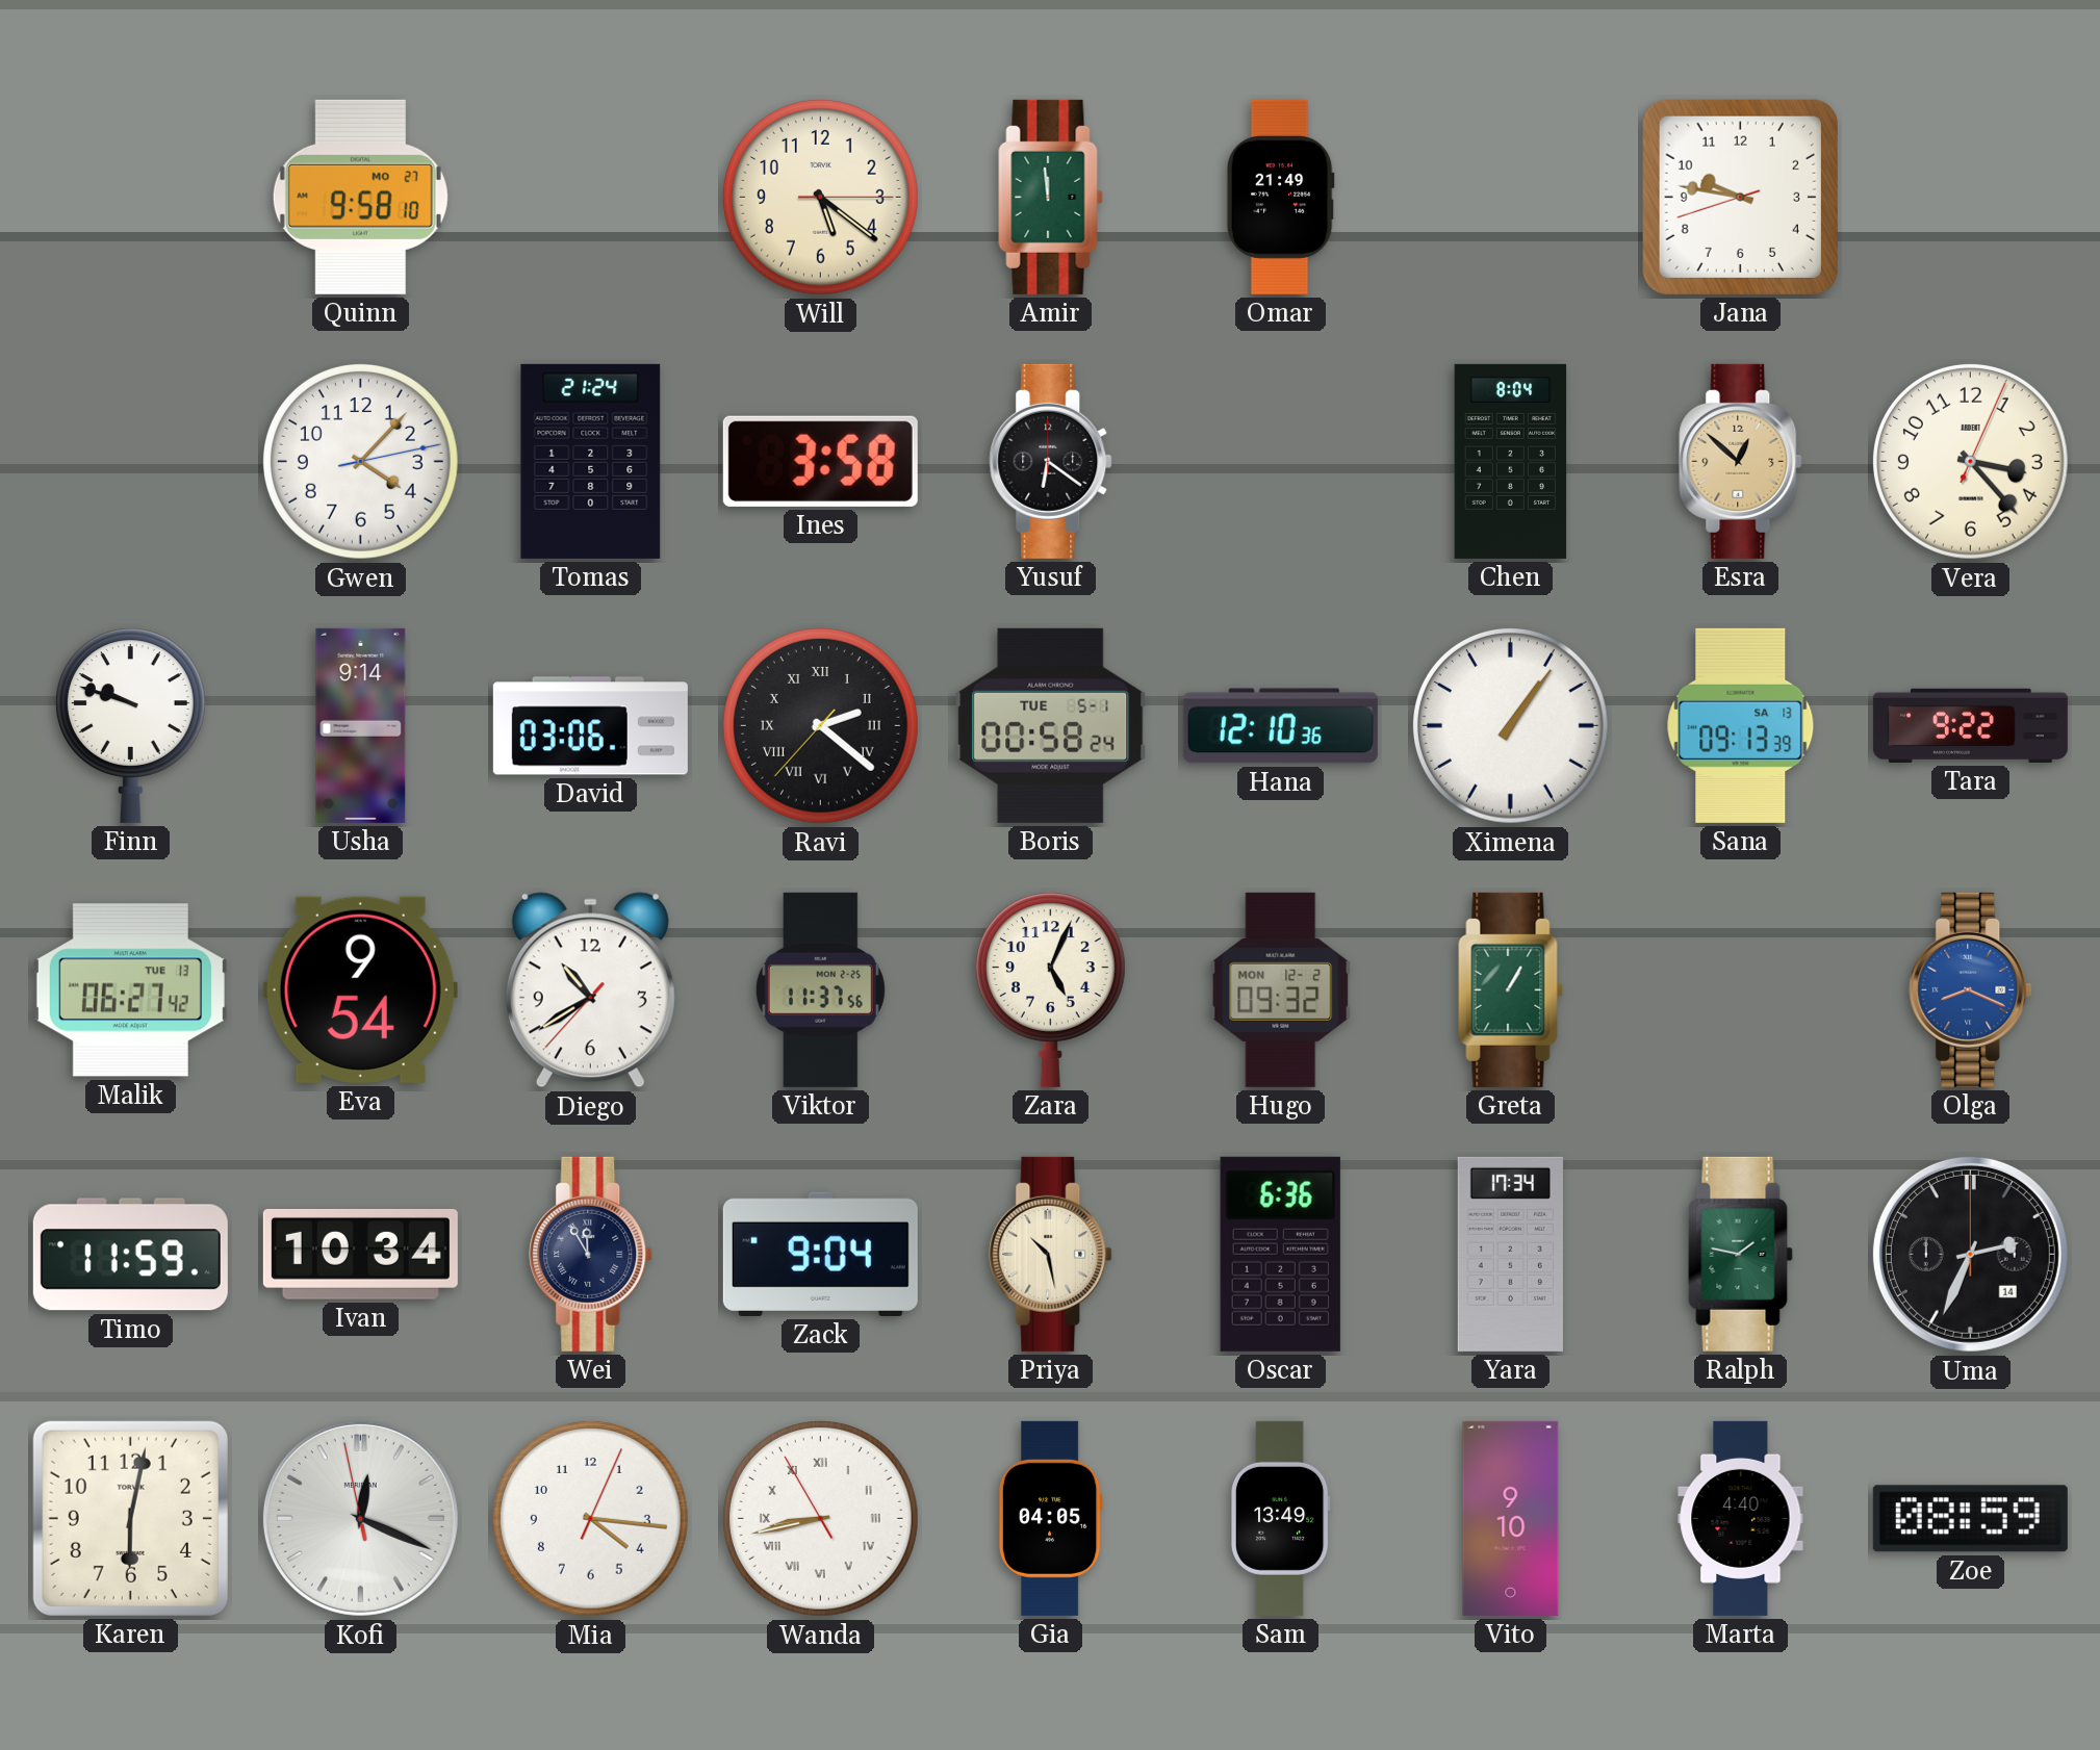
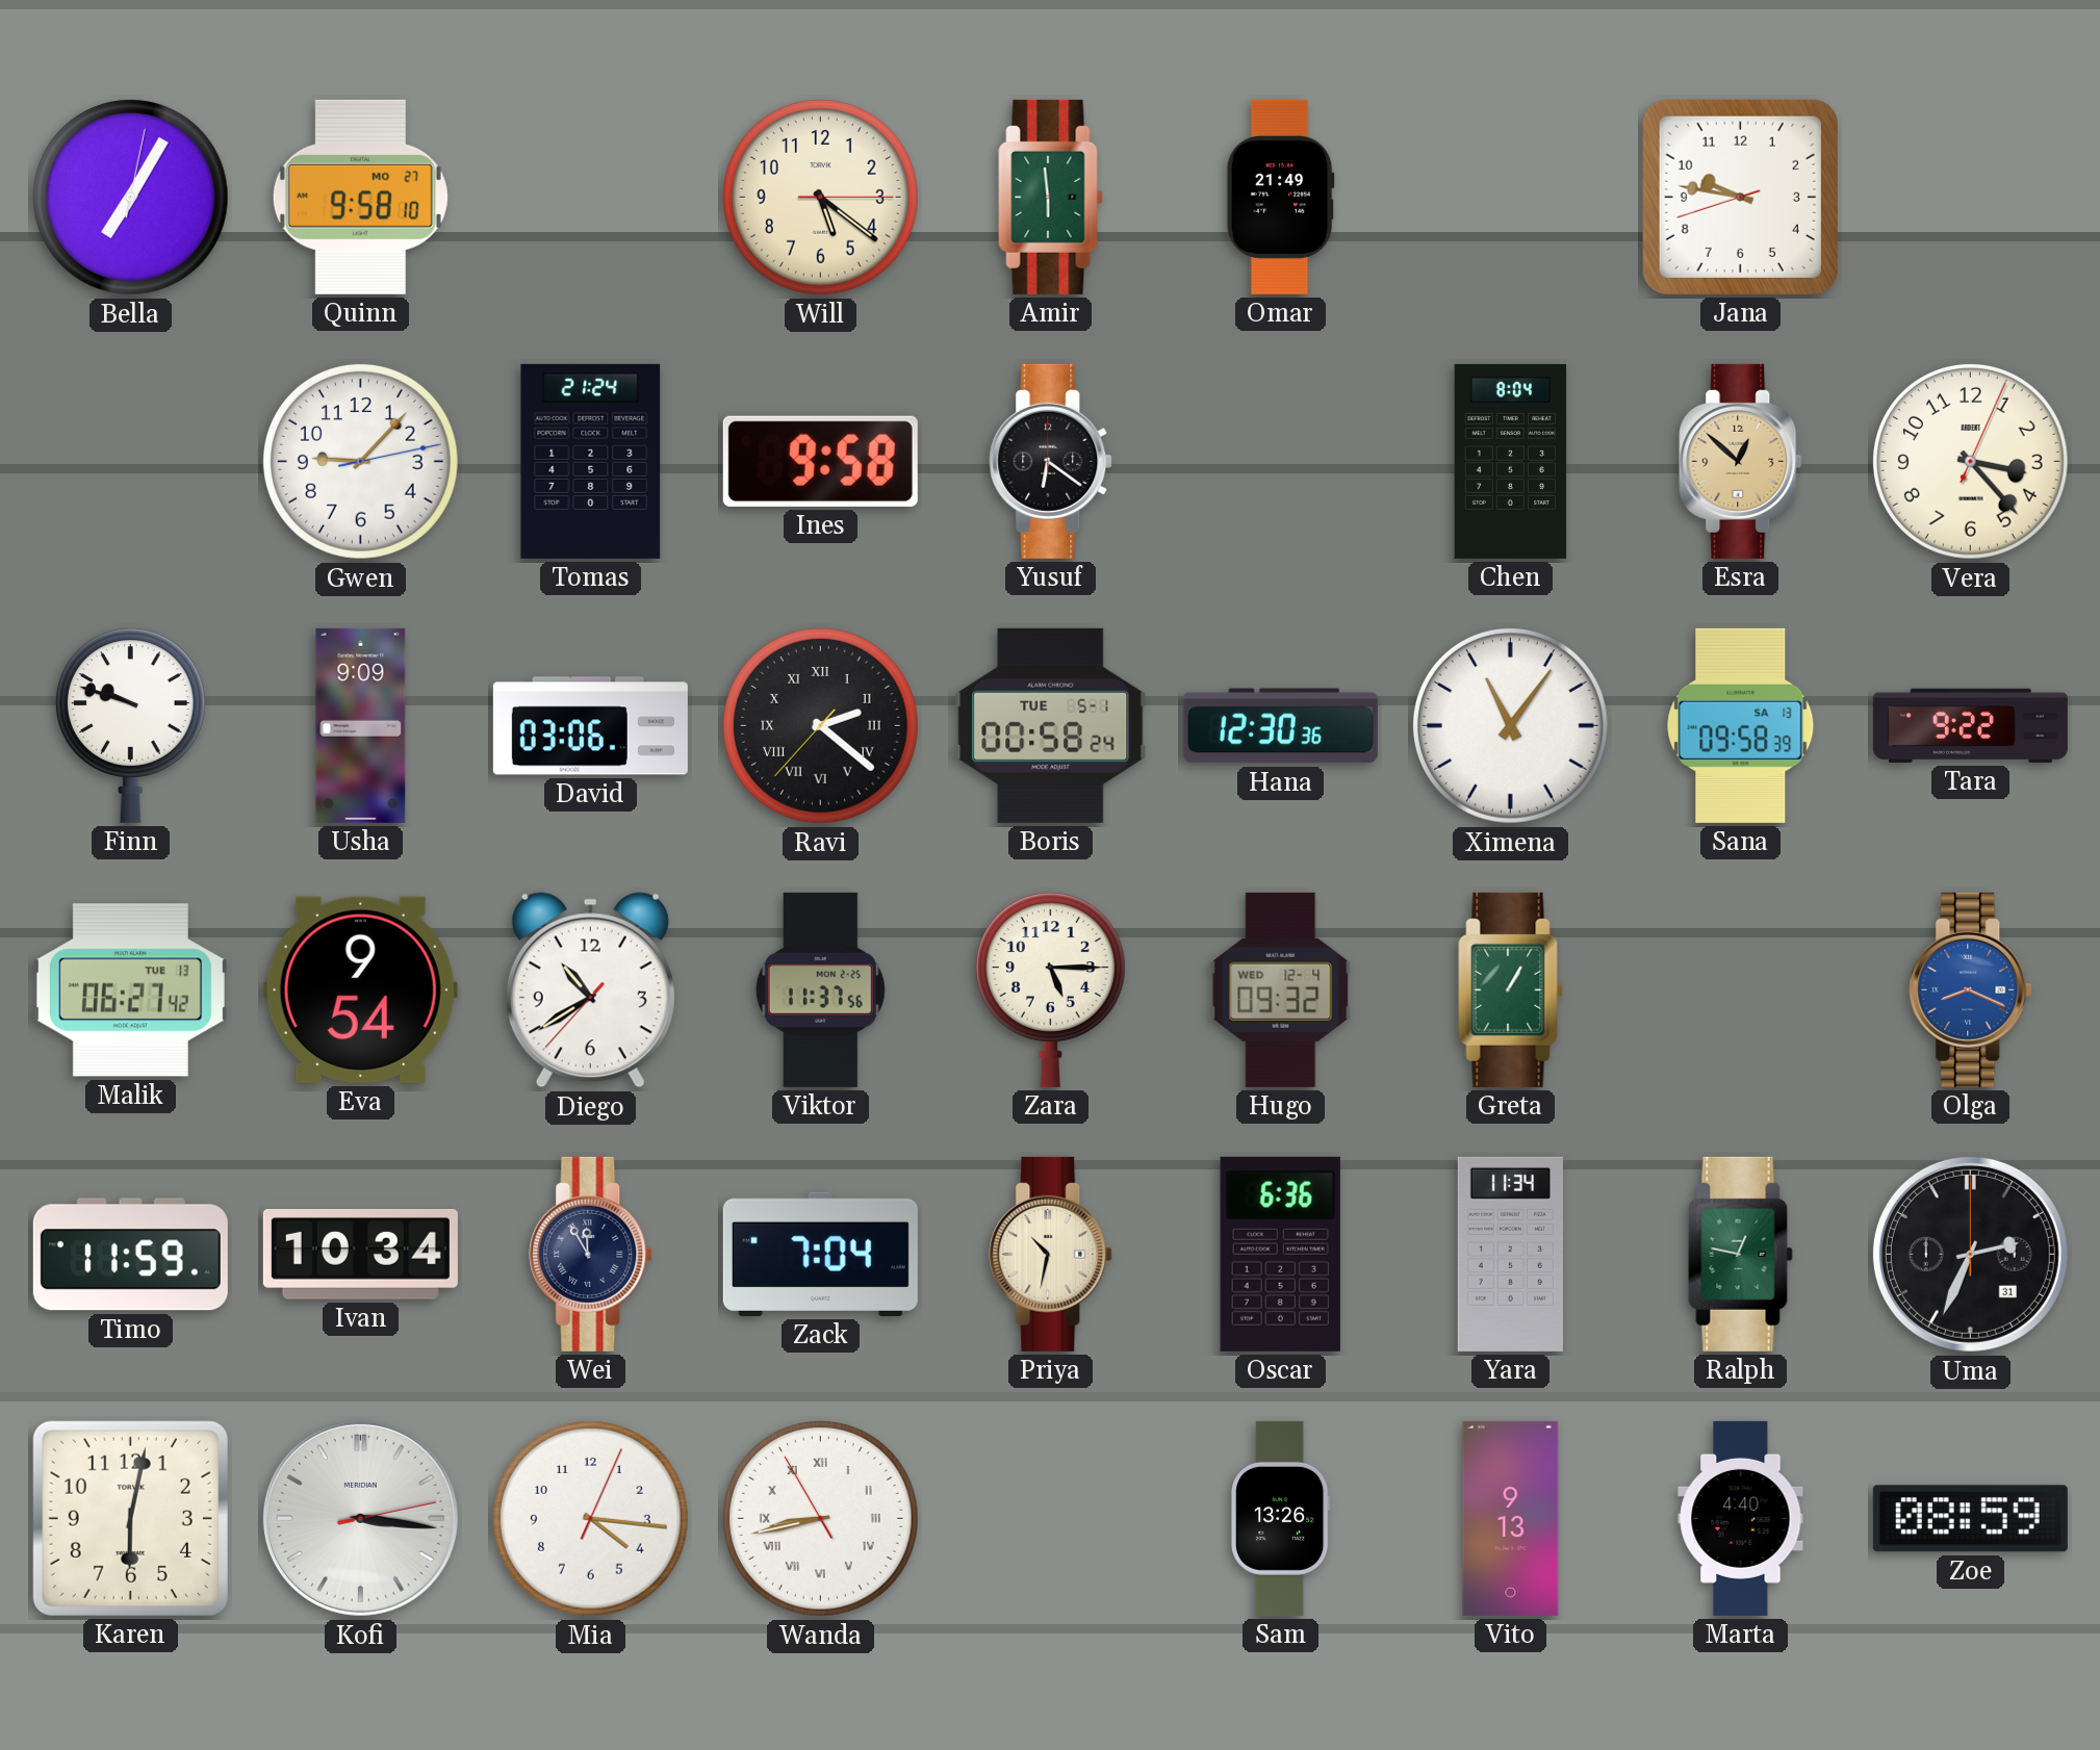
Bella: none -> 7:05
Amir: 11:59 -> 5:59
Gwen: 4:07 -> 9:07
Ines: 3:58 -> 9:58
Usha: 9:14 -> 9:09
Hana: 12:10 -> 12:30
Ximena: 1:06 -> 11:06
Sana: 09:13 -> 09:58
Zara: 5:04 -> 5:15
Hugo date: MON 12-2 -> WED 12-4
Zack: 9:04 -> 7:04
Priya: 10:28 -> 10:32
Yara: 17:34 -> 11:34
Ralph: 1:47 -> 12:47
Uma date: 14 -> 31
Kofi: 12:18 -> 3:16
Gia: 04:05 -> none
Sam: 13:49 -> 13:26
Vito: 9:10 -> 9:13
